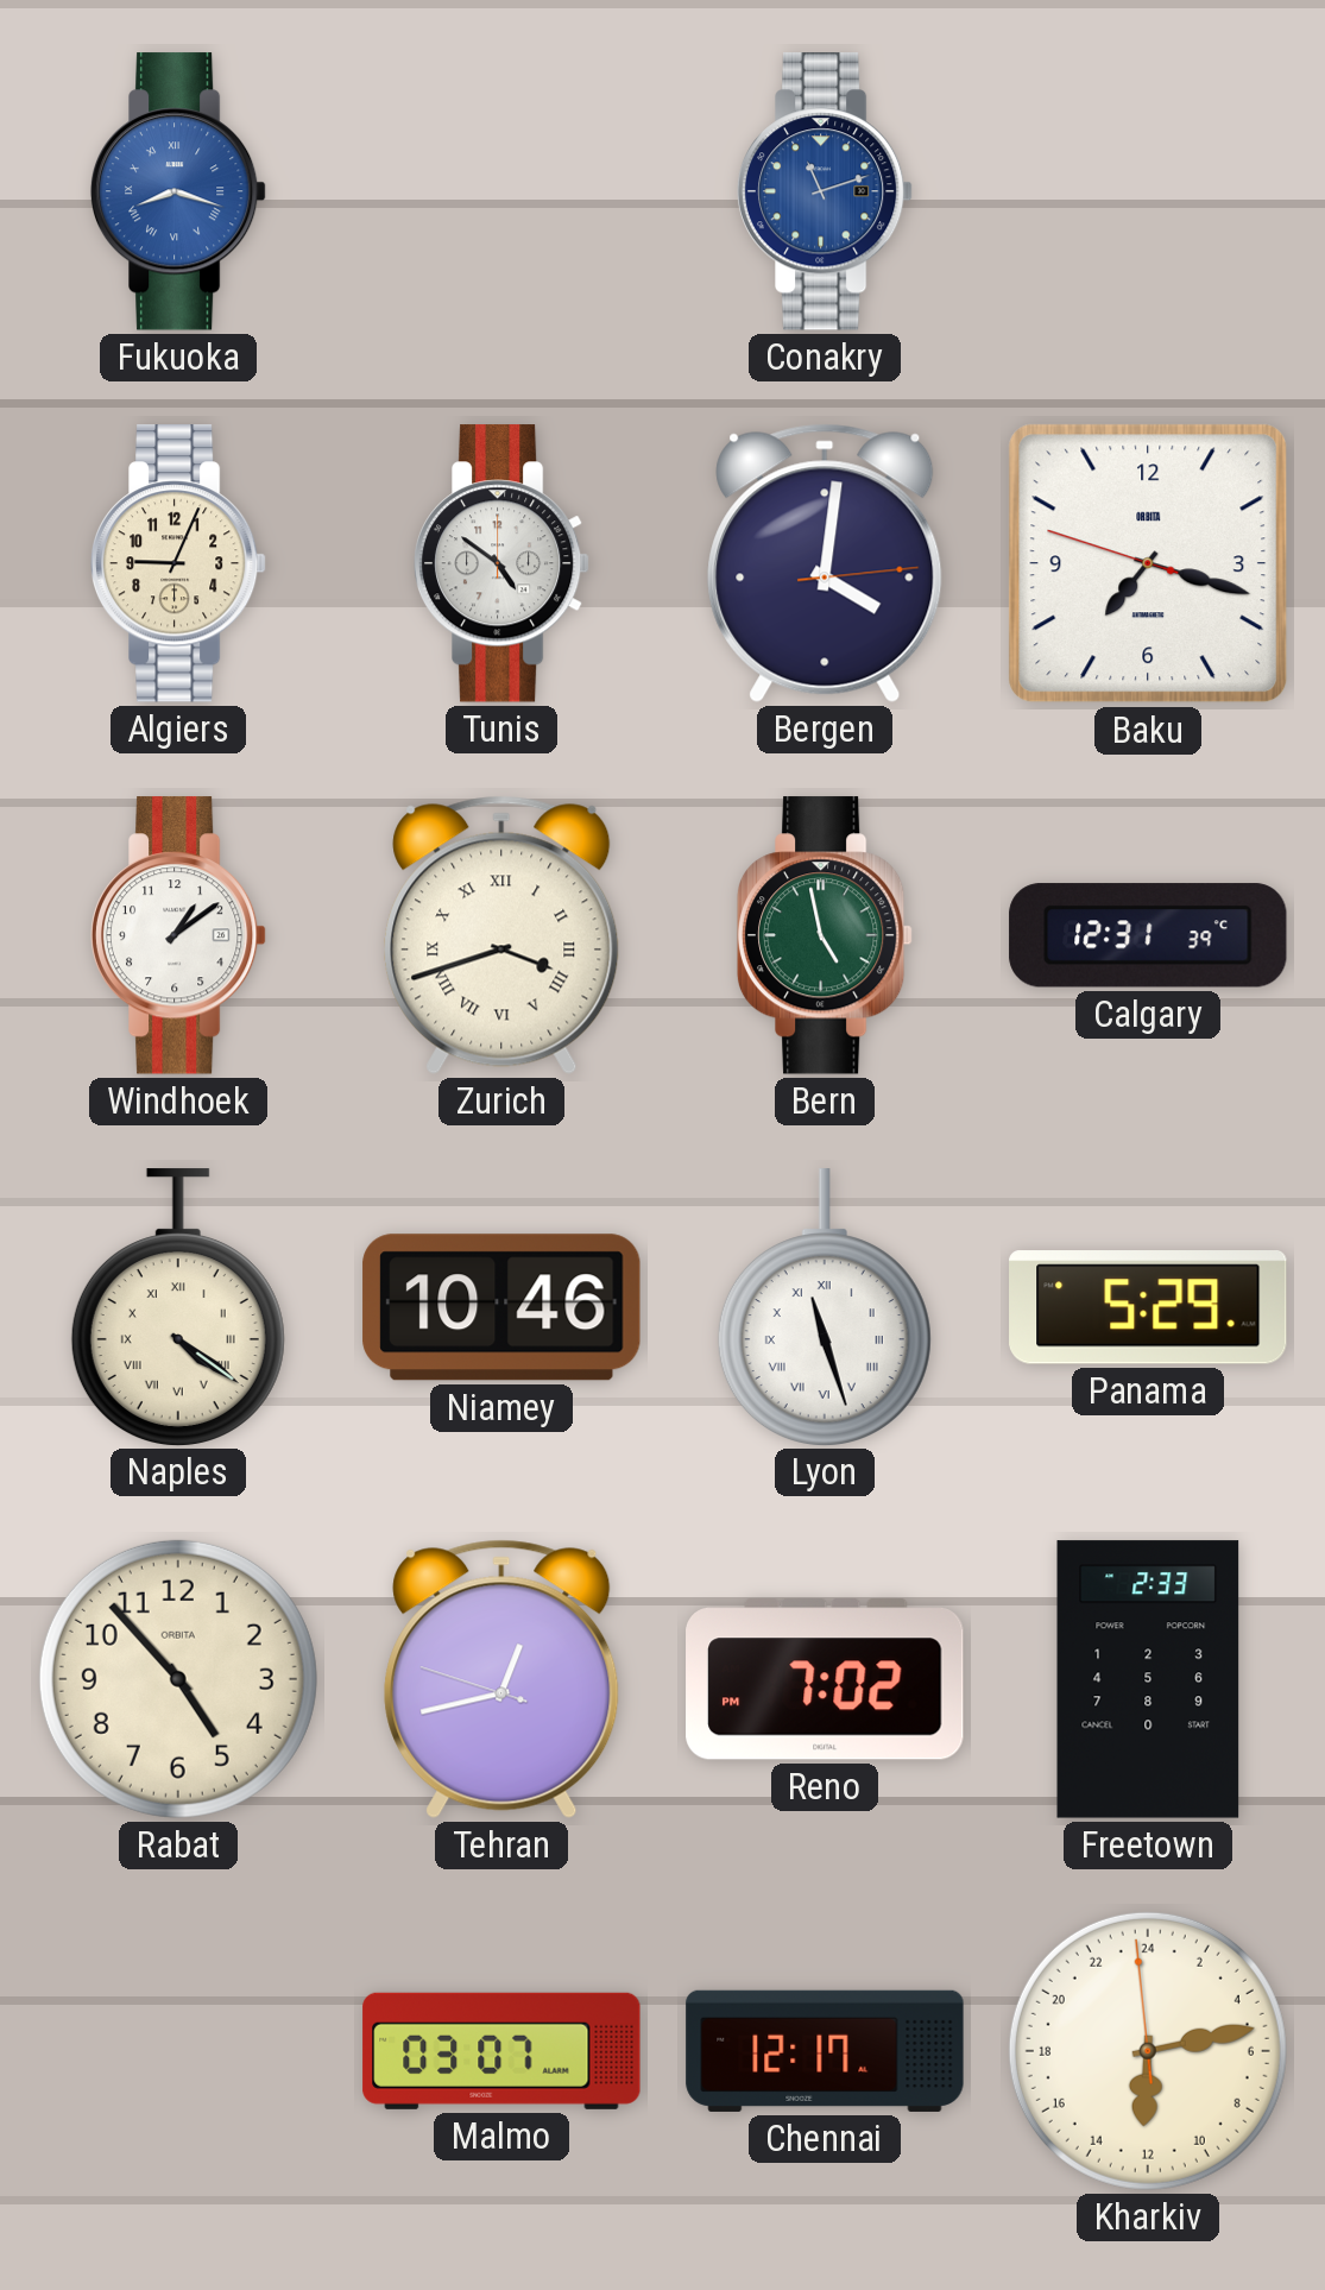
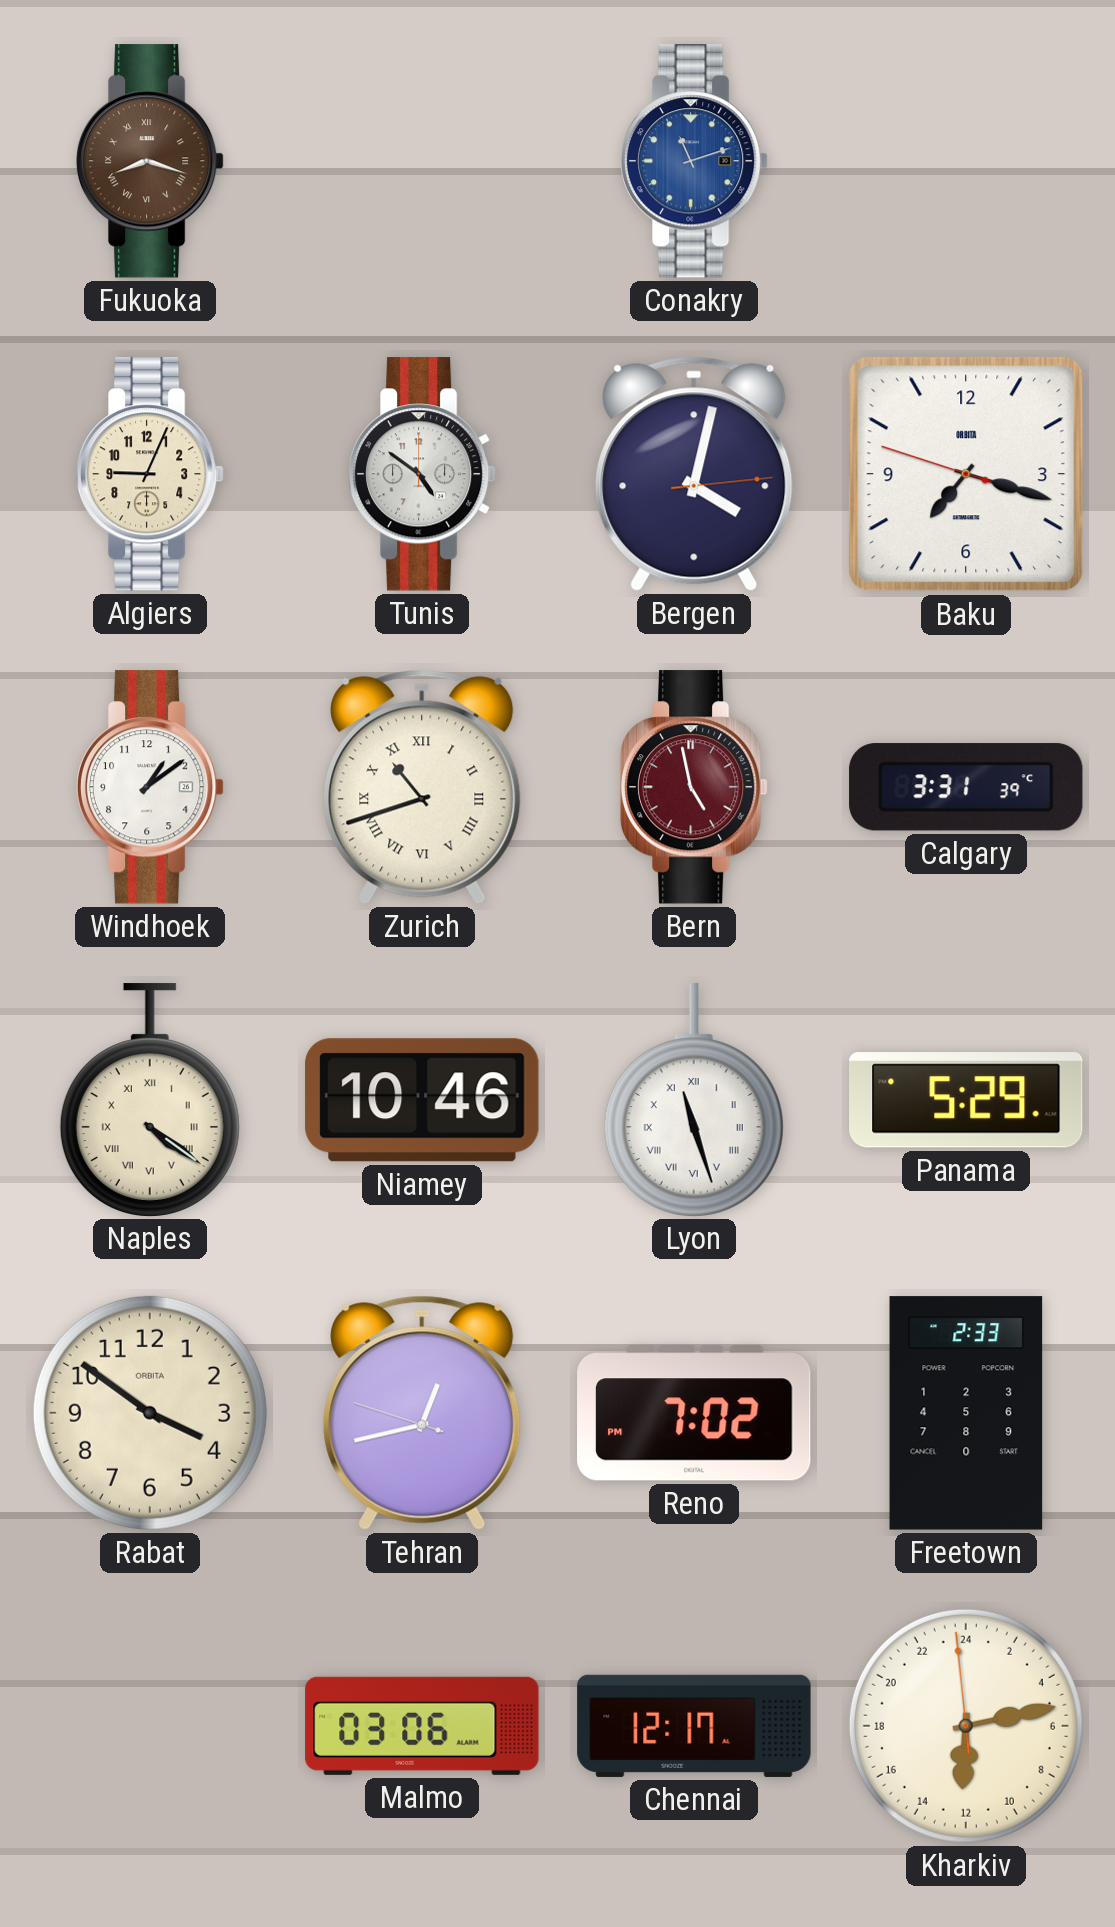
Fukuoka dial: blue -> brown
Bergen: 4:01 -> 4:02
Zurich: 3:42 -> 10:42
Bern dial: green -> burgundy
Calgary: 12:31 -> 3:31
Rabat: 4:53 -> 3:51
Malmo: 03:07 -> 03:06
